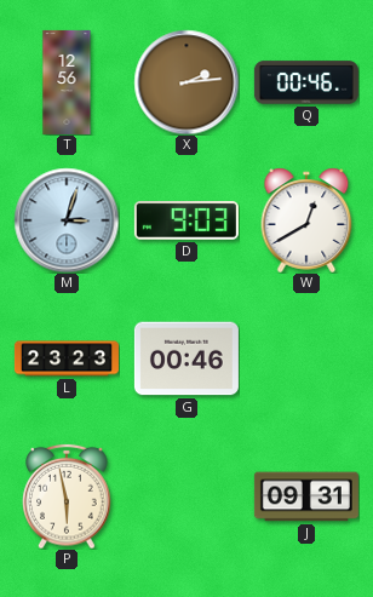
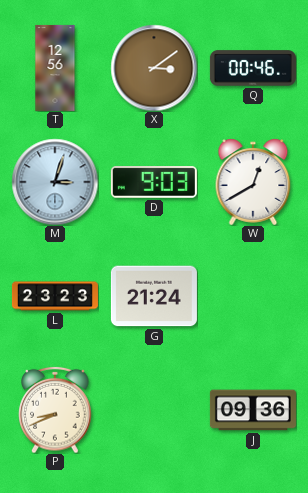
X: 2:14 -> 3:09
G: 00:46 -> 21:24
P: 5:58 -> 8:41
J: 09:31 -> 09:36
